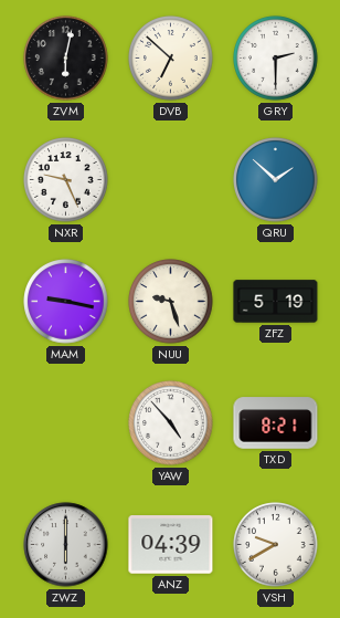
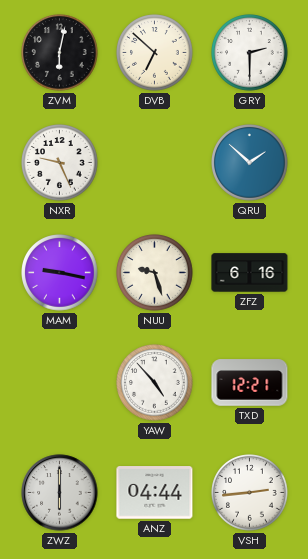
ZFZ: 5:19 -> 6:16
TXD: 8:21 -> 12:21
ANZ: 04:39 -> 04:44
VSH: 9:40 -> 2:44
